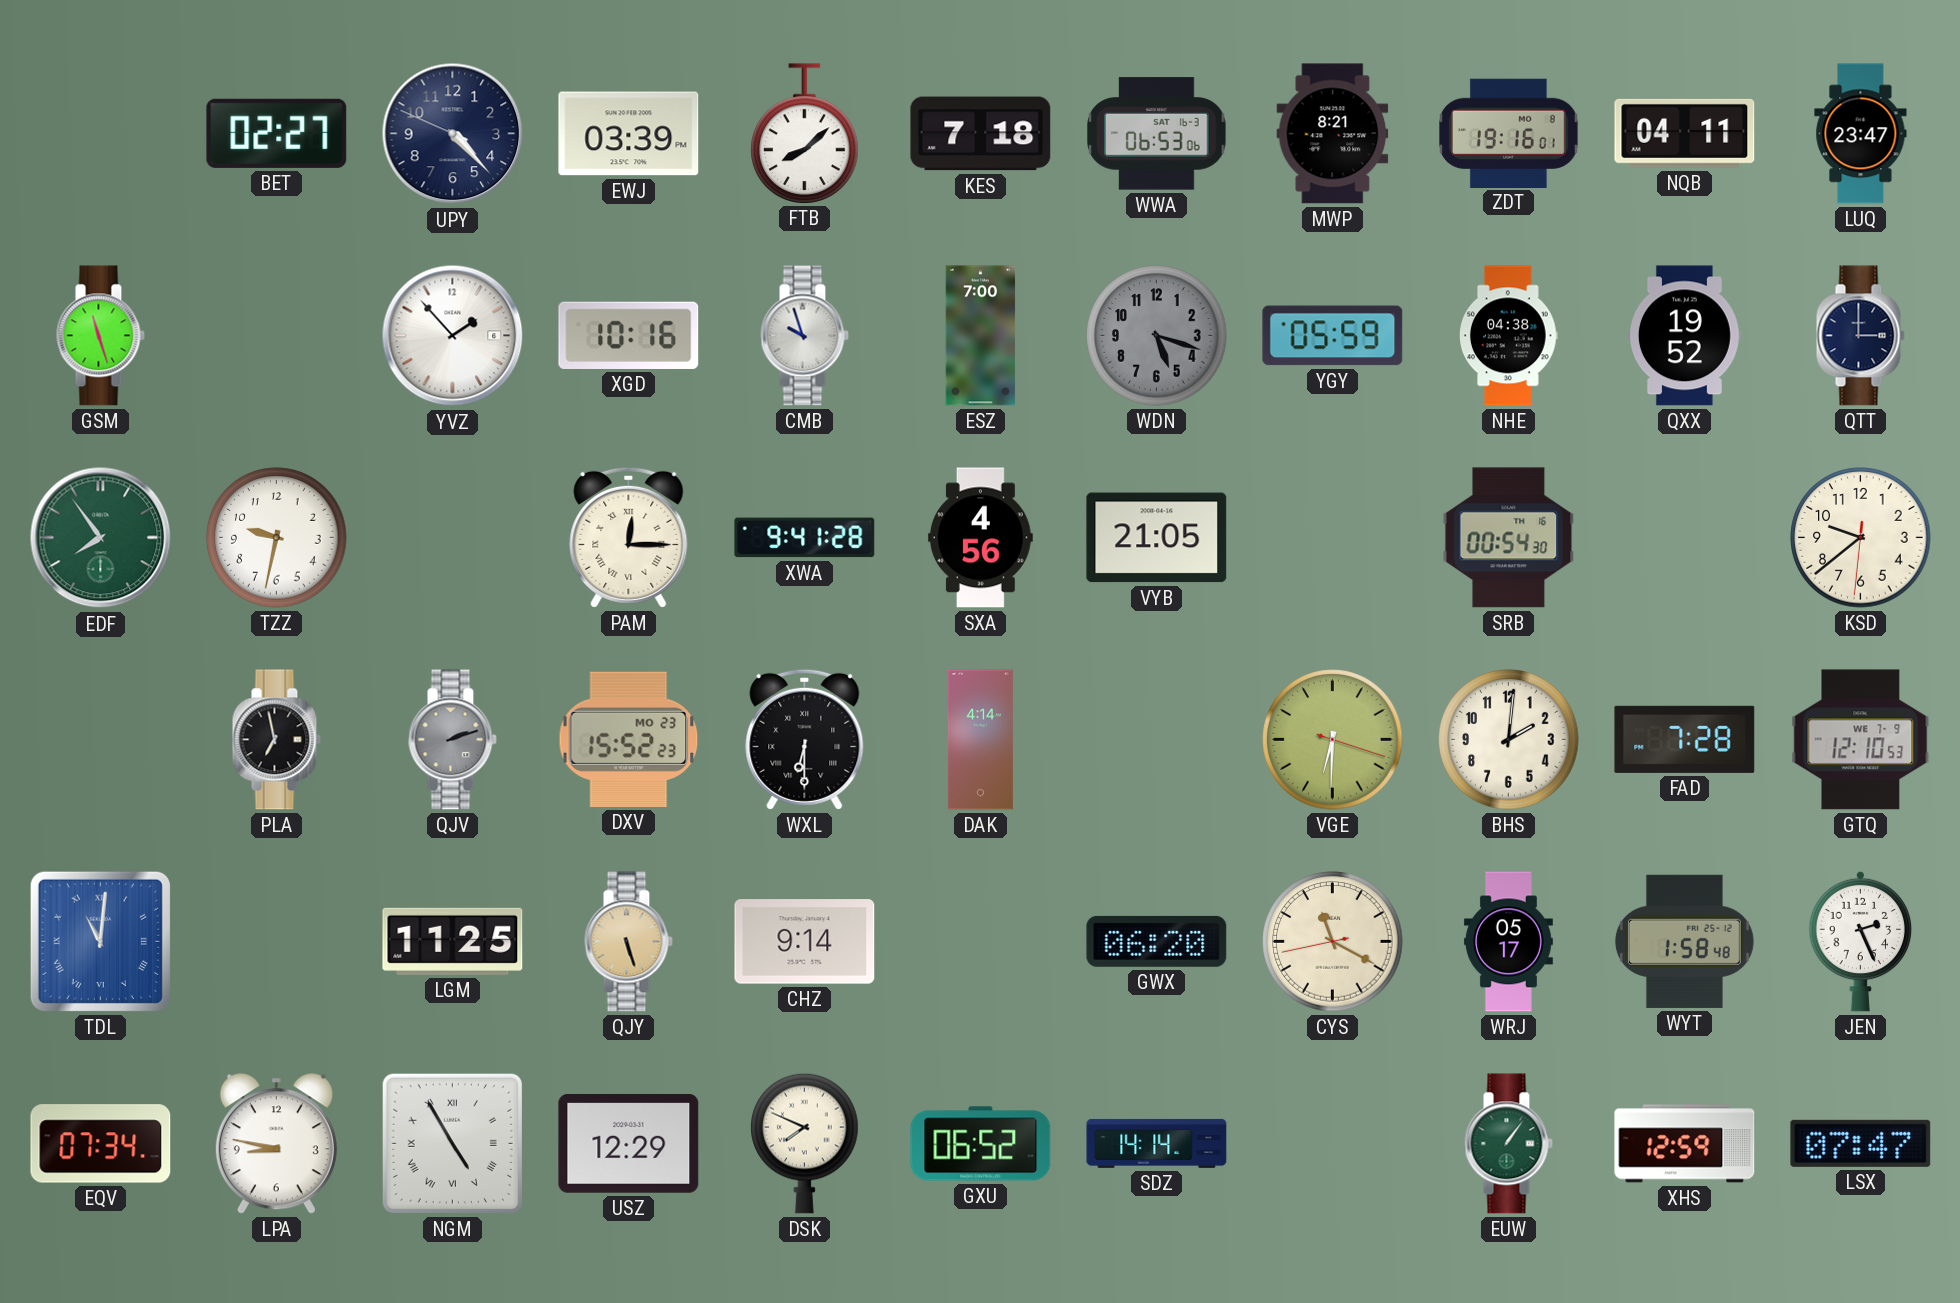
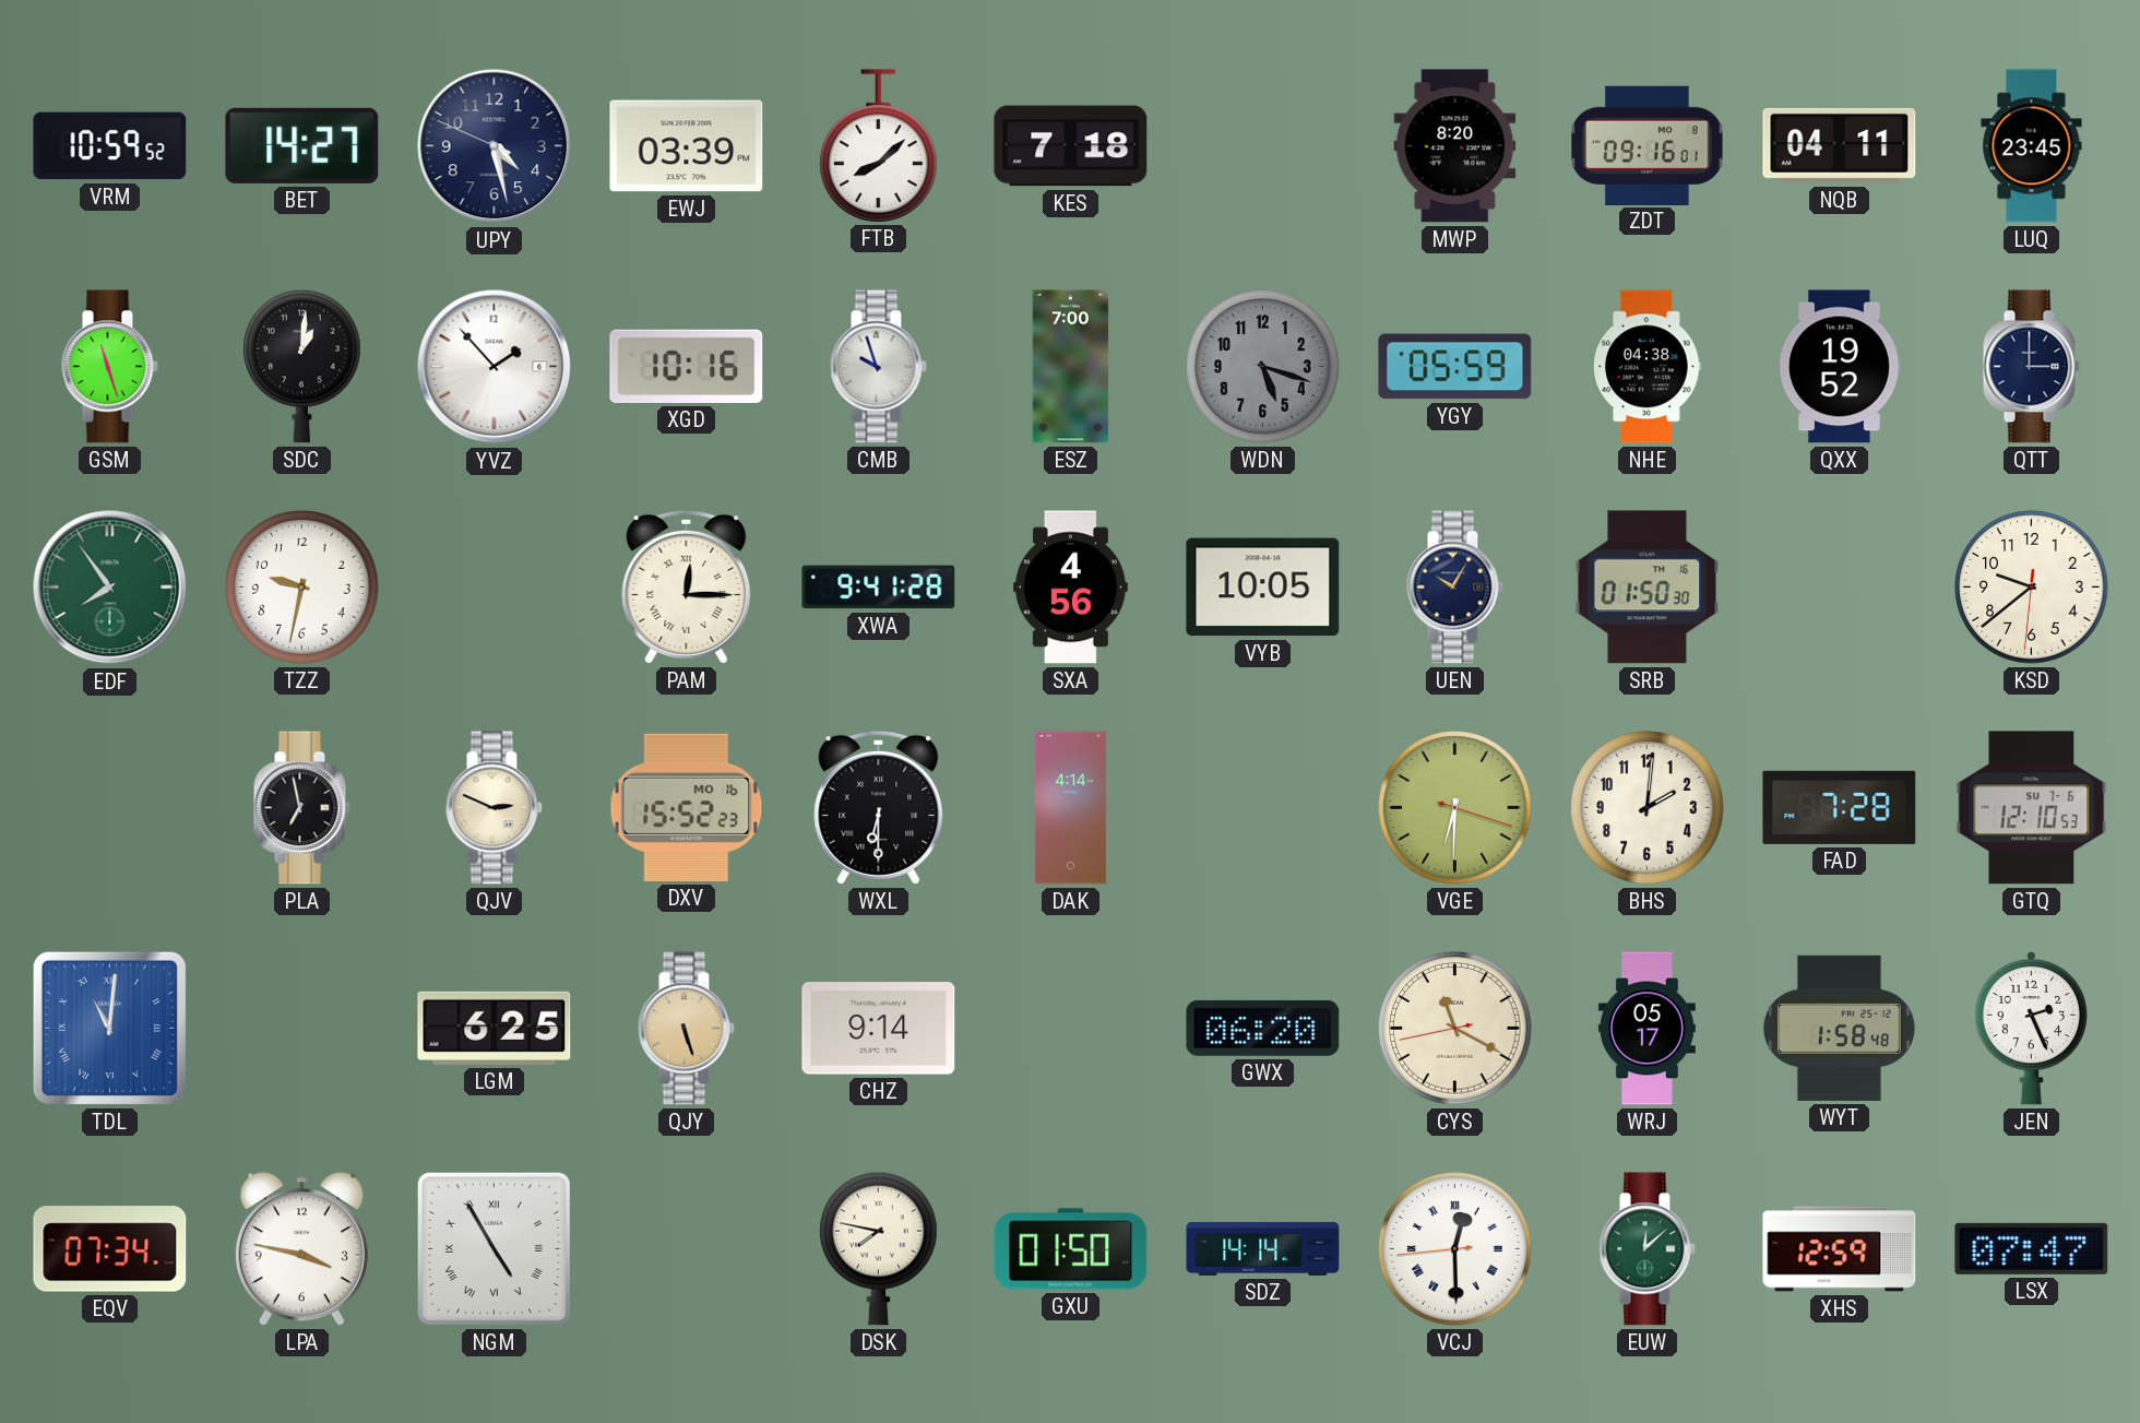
VRM: none -> 10:59
BET: 02:27 -> 14:27
UPY: 4:22 -> 4:27
WWA: 06:53 -> none
MWP: 8:21 -> 8:20
ZDT: 19:16 -> 09:16
LUQ: 23:47 -> 23:45
SDC: none -> 1:01
VYB: 21:05 -> 10:05
UEN: none -> 10:05
SRB: 00:54 -> 01:50
QJV: 2:12 -> 2:49
QJV dial: grey -> cream
DXV date: MO 23 -> MO 16
GTQ date: WE 7-9 -> SU 7-6
LGM: 11:25 -> 6:25
LPA: 8:47 -> 3:47
USZ: 12:29 -> none
DSK: 7:49 -> 7:47
GXU: 06:52 -> 01:50
VCJ: none -> 12:29
EUW: 1:06 -> 12:08
